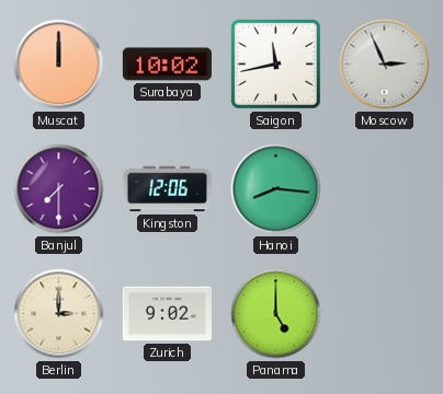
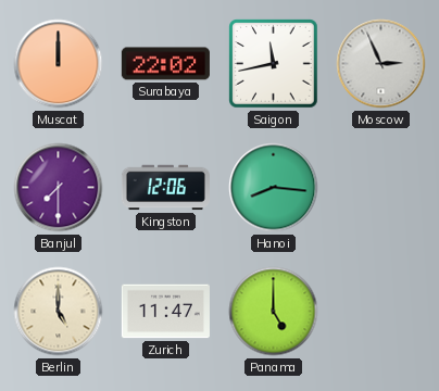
Surabaya: 10:02 -> 22:02
Berlin: 3:00 -> 5:00
Zurich: 9:02 -> 11:47
